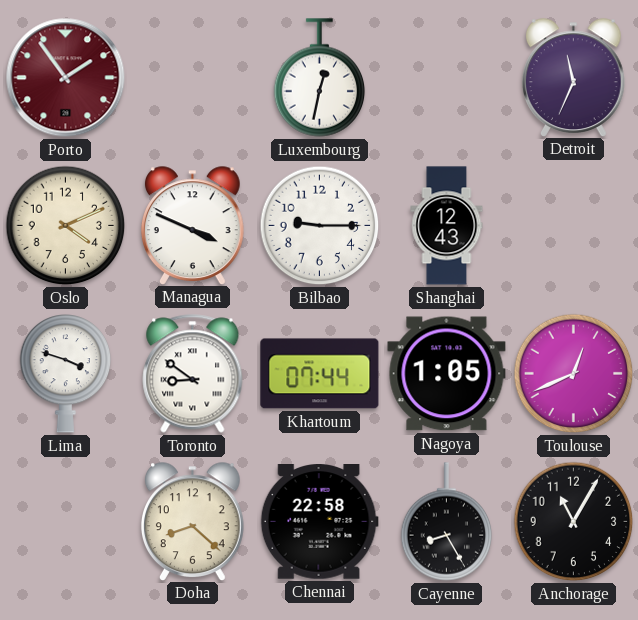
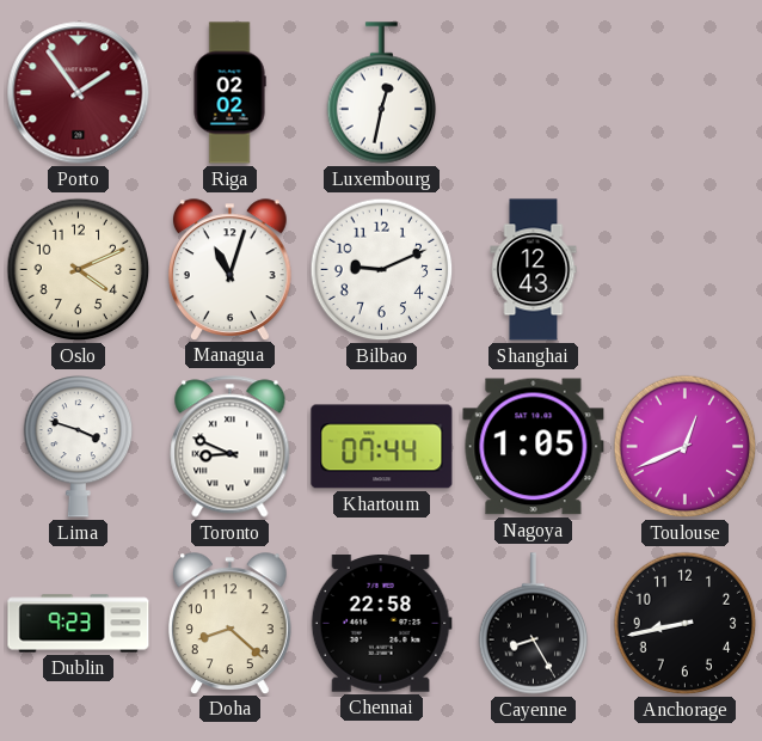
Riga: none -> 02:02
Detroit: 11:34 -> none
Managua: 3:49 -> 11:03
Bilbao: 9:15 -> 9:11
Toronto: 8:51 -> 8:49
Dublin: none -> 9:23
Anchorage: 11:05 -> 8:43
